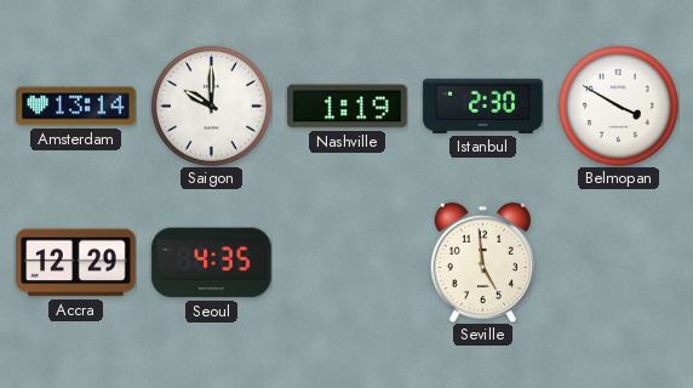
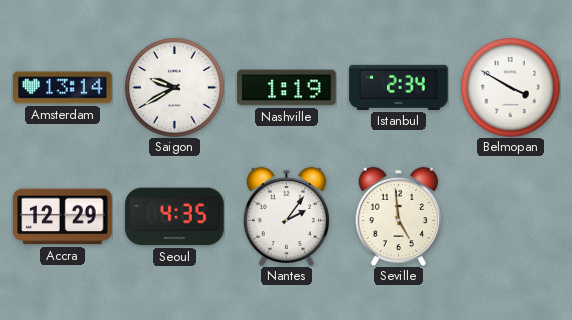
Saigon: 10:00 -> 9:40
Istanbul: 2:30 -> 2:34
Nantes: none -> 2:06
